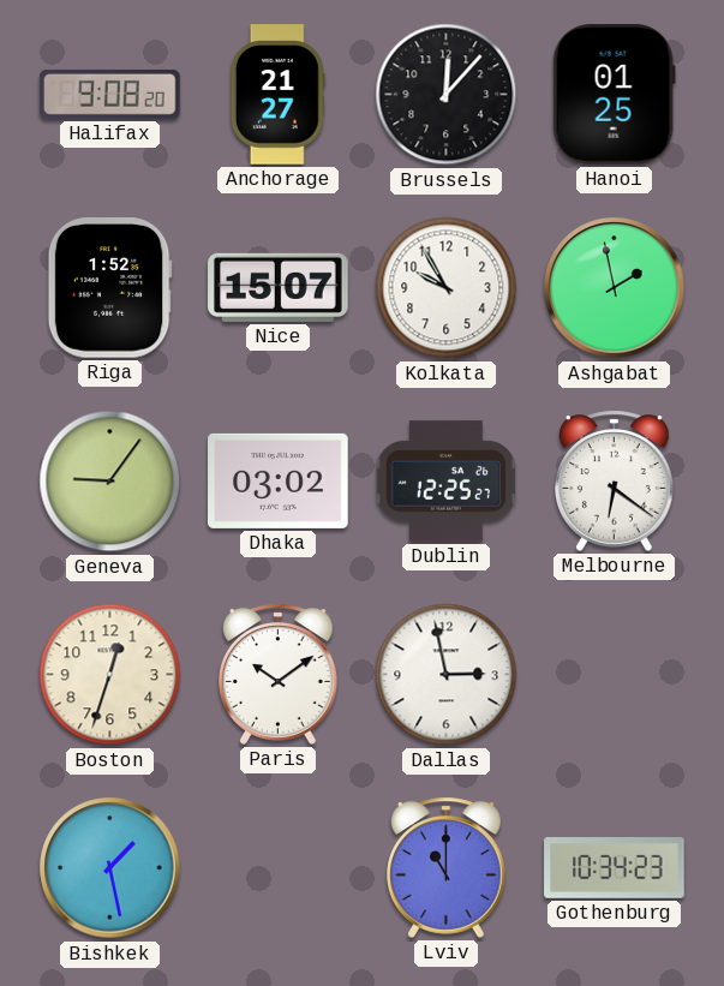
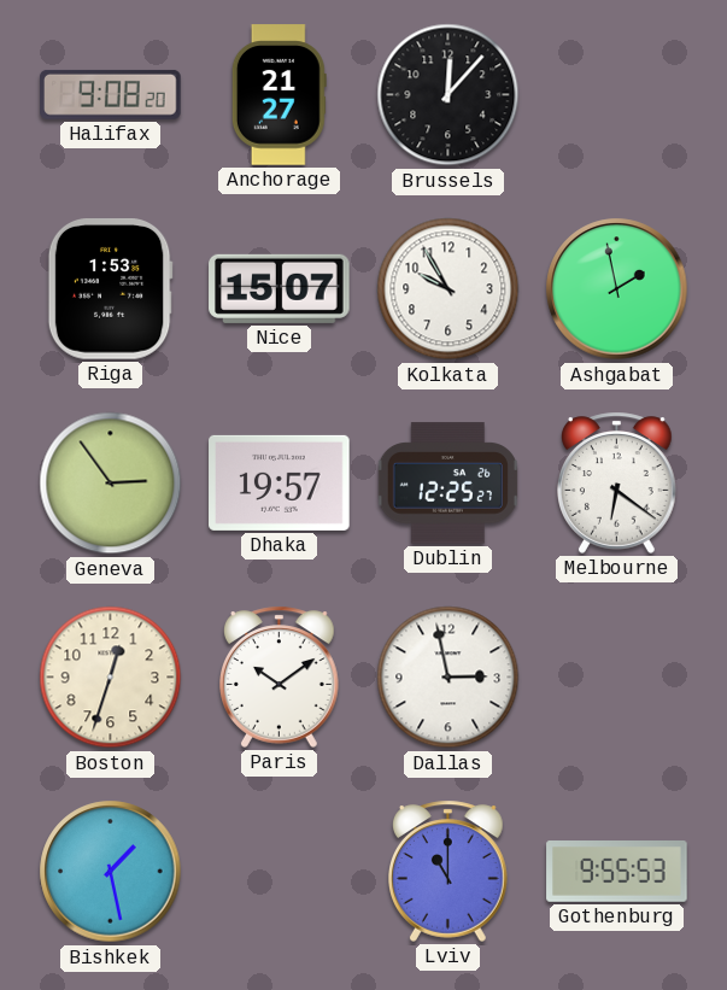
Hanoi: 01:25 -> none
Riga: 1:52 -> 1:53
Geneva: 9:06 -> 2:54
Dhaka: 03:02 -> 19:57
Gothenburg: 10:34 -> 9:55
